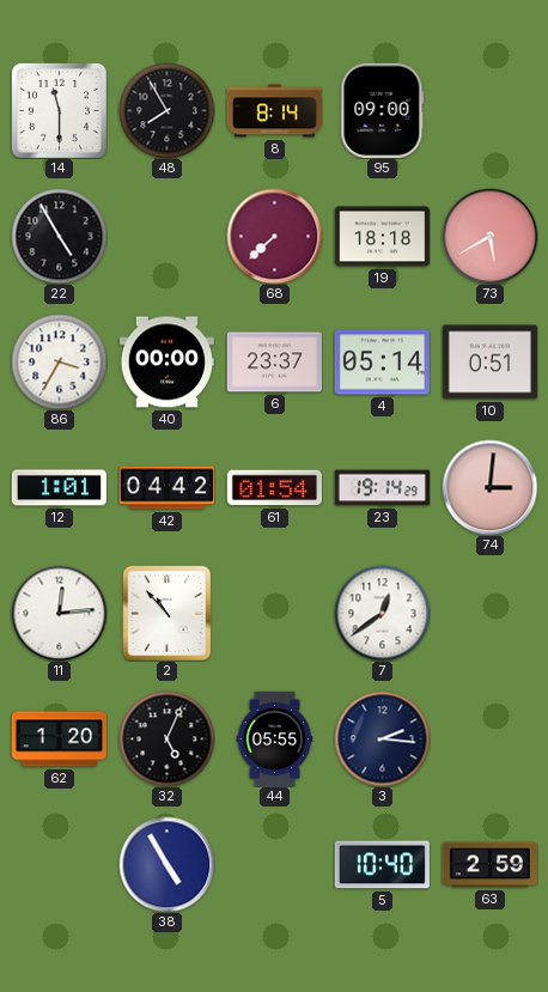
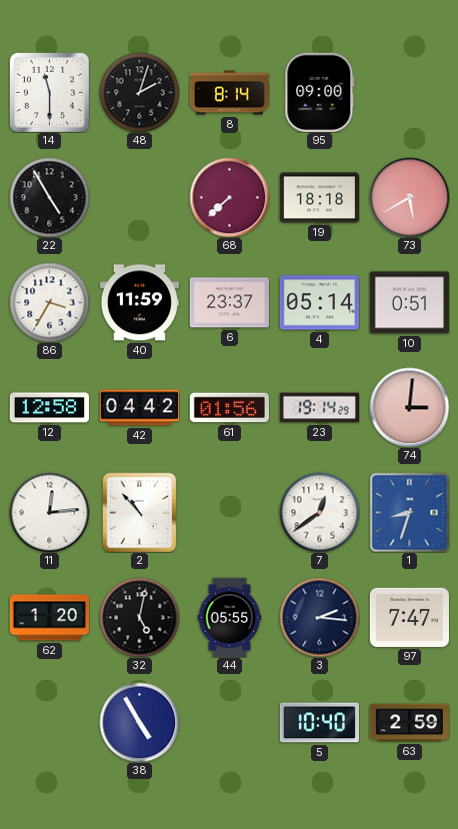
48: 7:55 -> 2:03
40: 00:00 -> 11:59
12: 1:01 -> 12:58
61: 01:54 -> 01:56
1: none -> 8:33
32: 5:04 -> 5:02
97: none -> 7:47
